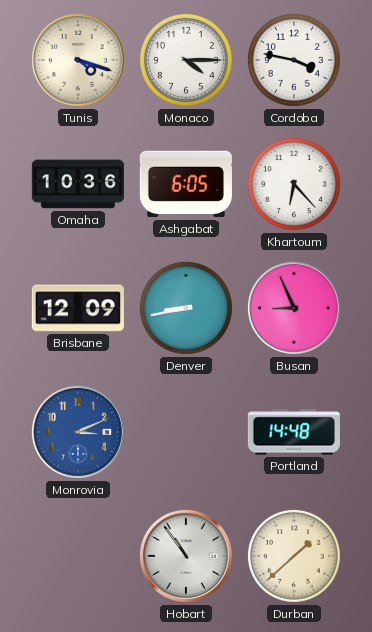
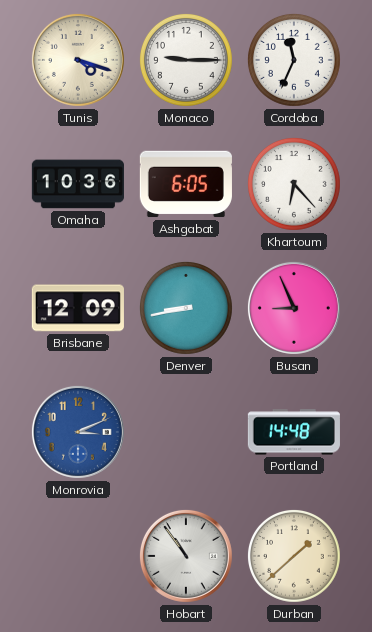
Monaco: 4:15 -> 9:15
Cordoba: 3:47 -> 11:34
